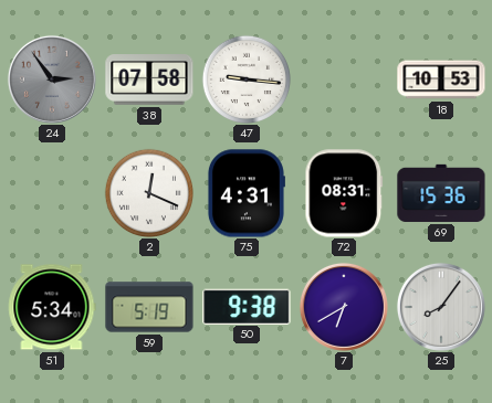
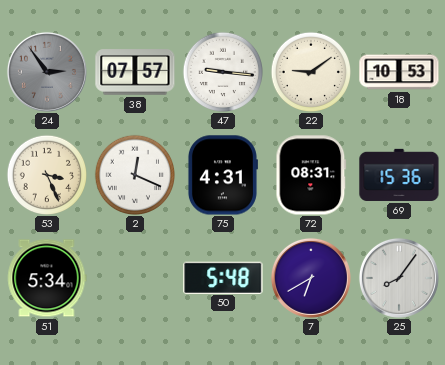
38: 07:58 -> 07:57
22: none -> 9:09
53: none -> 3:26
59: 5:19 -> none
50: 9:38 -> 5:48
